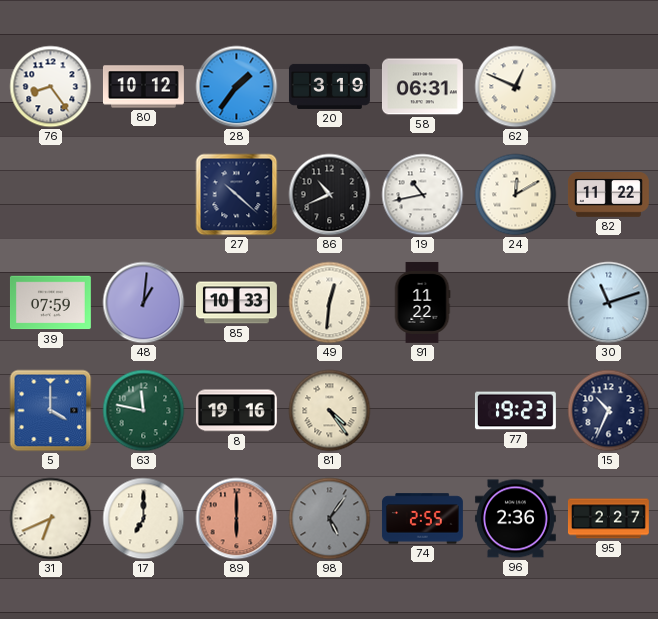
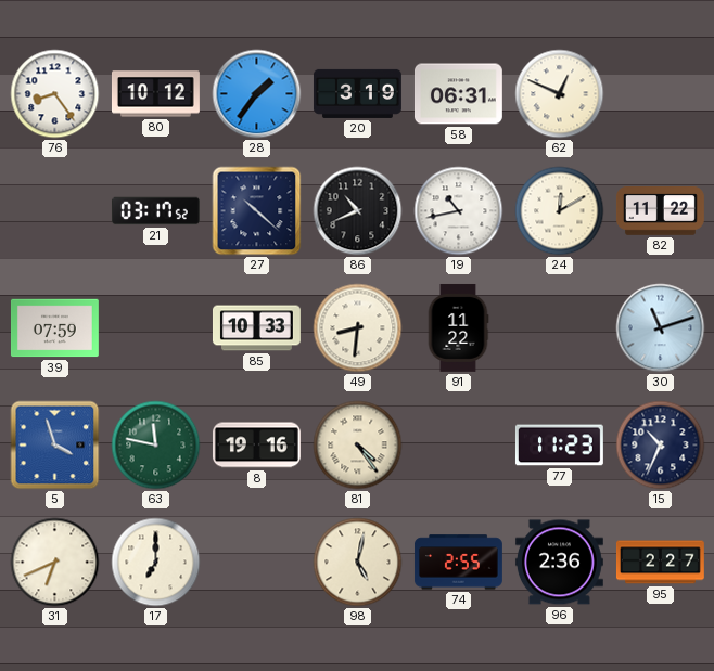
21: none -> 03:17
48: 1:01 -> none
49: 12:31 -> 8:31
5: 4:00 -> 3:57
77: 19:23 -> 11:23
89: 6:00 -> none
98: 5:06 -> 5:02
98 dial: grey -> cream
